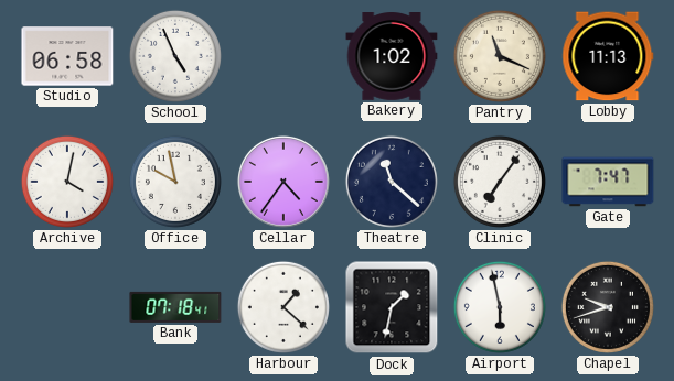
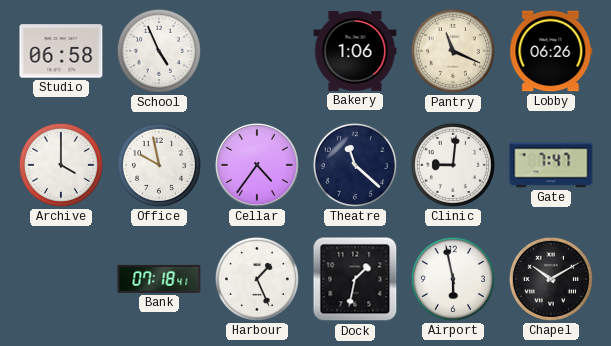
Bakery: 1:02 -> 1:06
Lobby: 11:13 -> 06:26
Archive: 4:02 -> 4:00
Clinic: 7:06 -> 9:01
Harbour: 1:22 -> 1:26
Chapel: 9:42 -> 10:10
